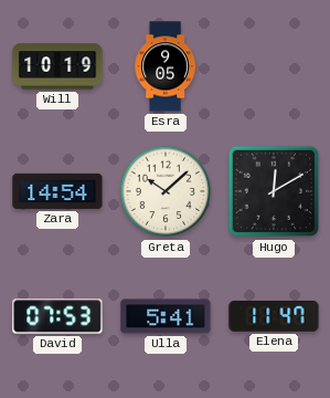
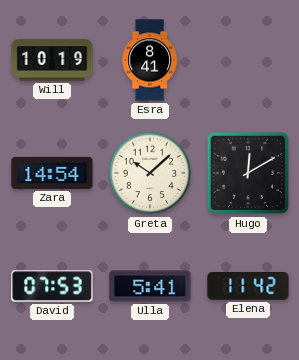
Esra: 9:05 -> 8:41
Elena: 11:47 -> 11:42
